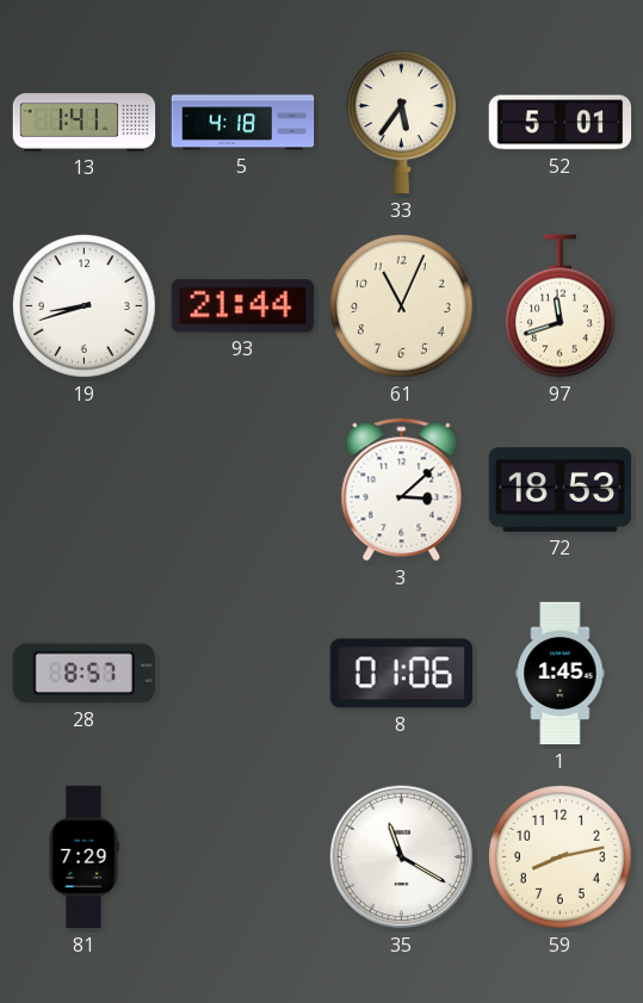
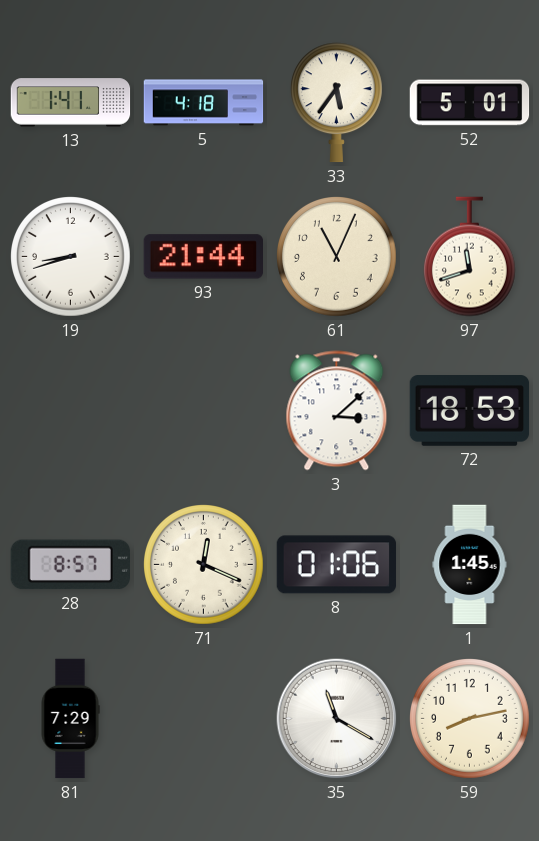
71: none -> 12:19
